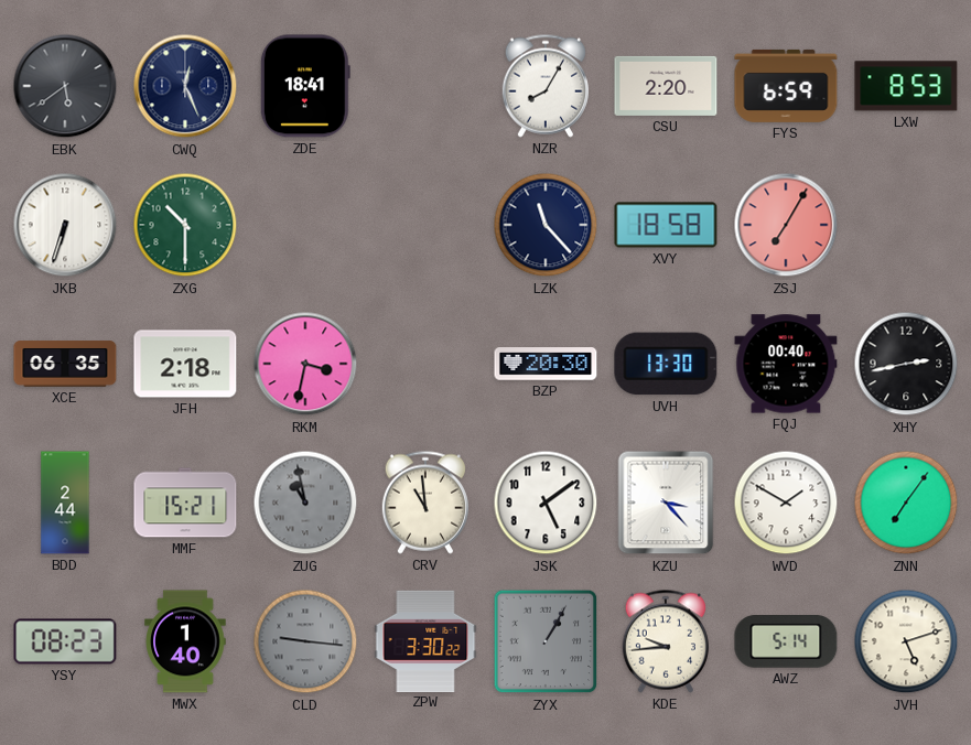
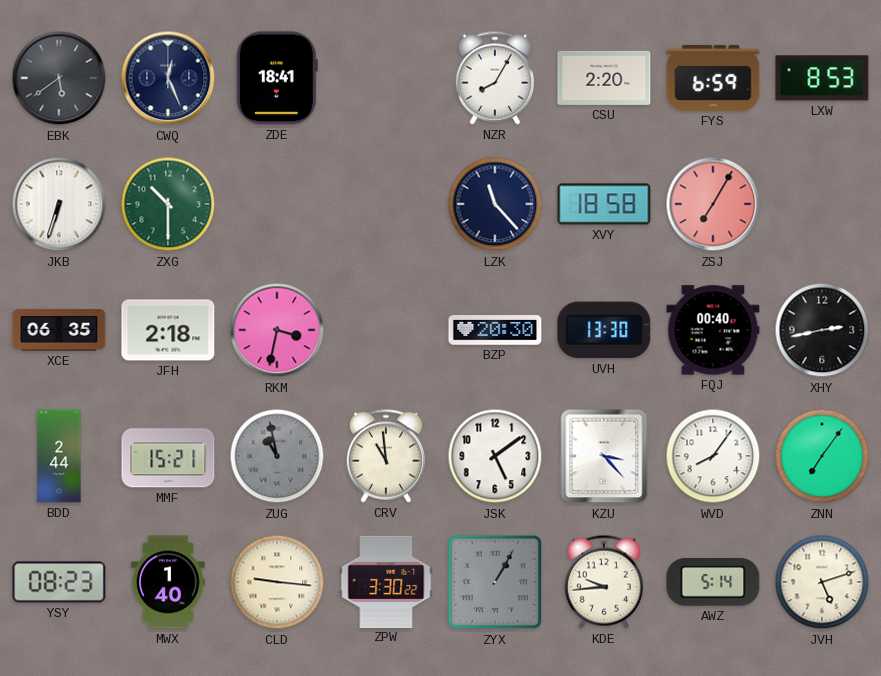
WVD: 1:50 -> 8:06
CLD dial: grey -> cream
